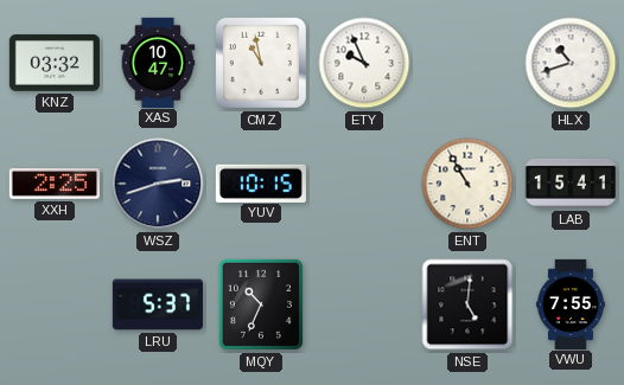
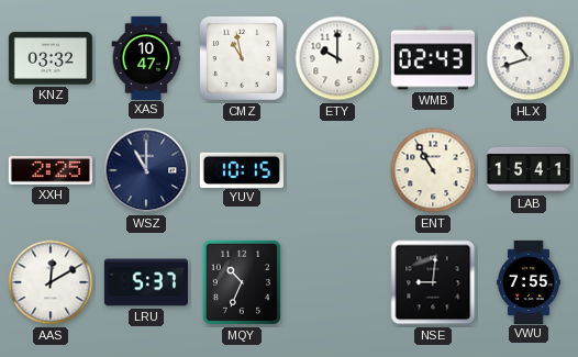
ETY: 9:56 -> 10:00
WMB: none -> 02:43
WSZ: 2:42 -> 11:00
AAS: none -> 12:10
NSE: 5:01 -> 9:01
